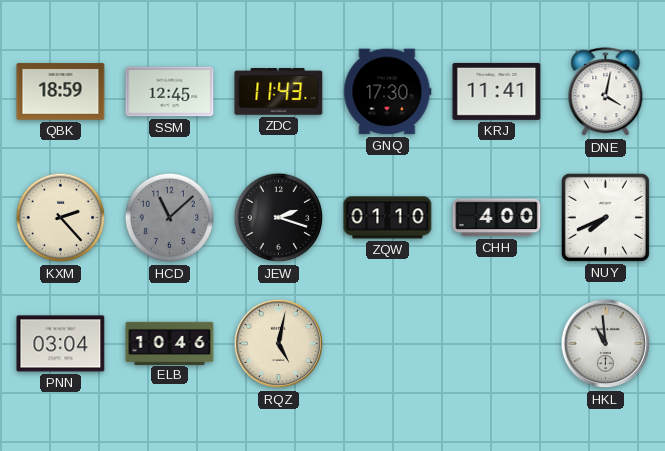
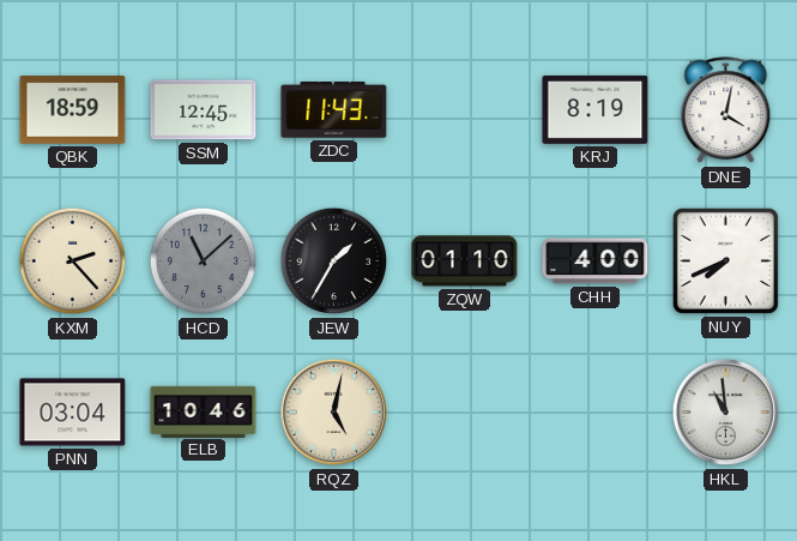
GNQ: 17:30 -> none
KRJ: 11:41 -> 8:19
JEW: 2:18 -> 1:35
